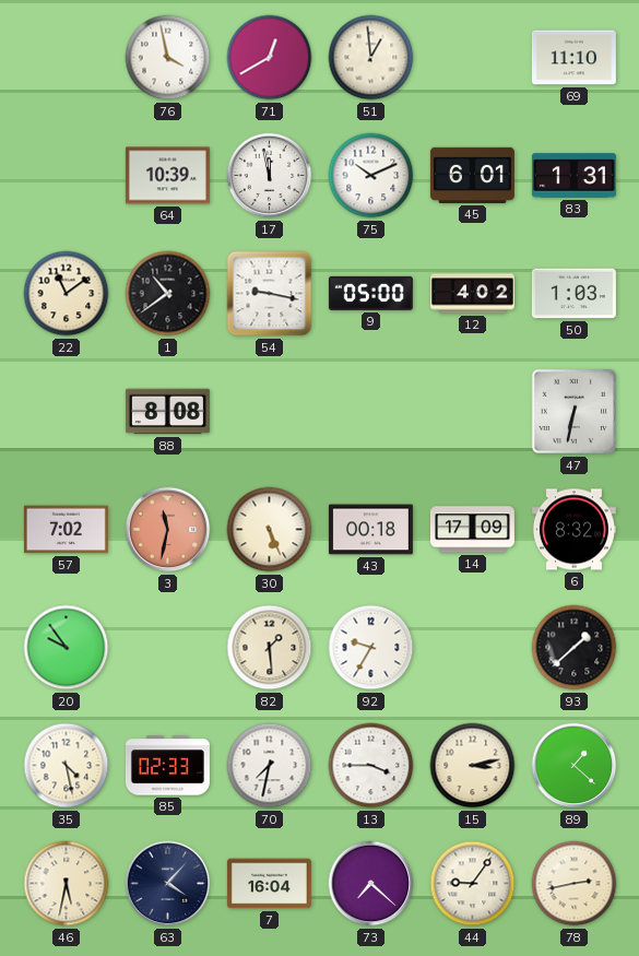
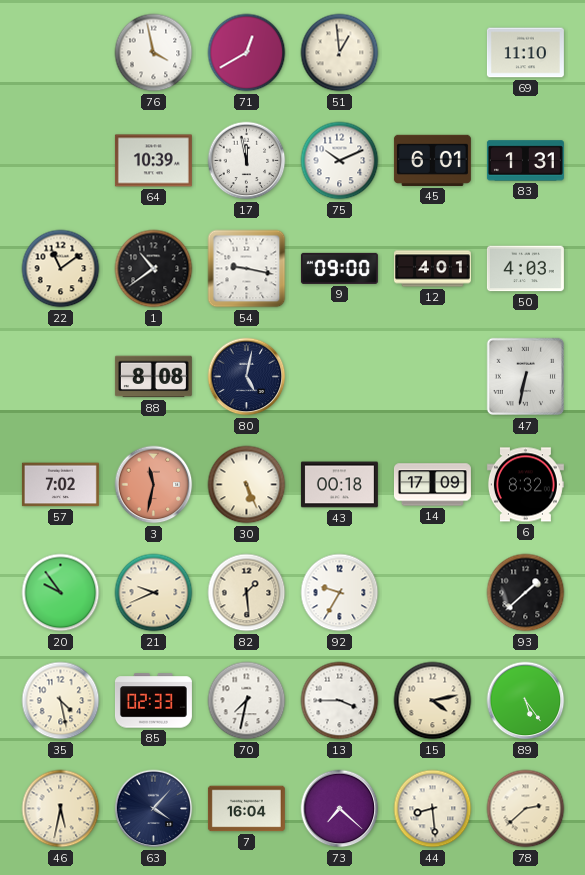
9: 05:00 -> 09:00
12: 4:02 -> 4:01
50: 1:03 -> 4:03
80: none -> 5:02
21: none -> 9:41
15: 3:13 -> 4:13
89: 1:22 -> 5:24
44: 9:06 -> 8:29
78: 2:43 -> 2:38
